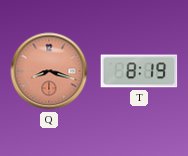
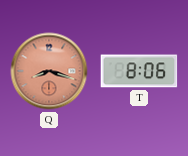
T: 8:19 -> 8:06
